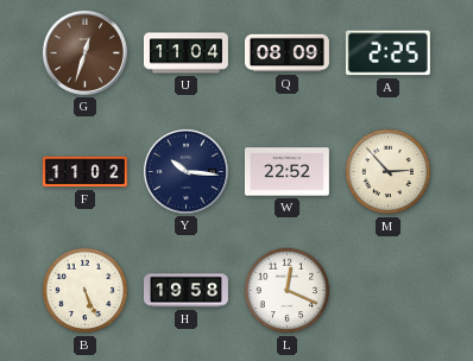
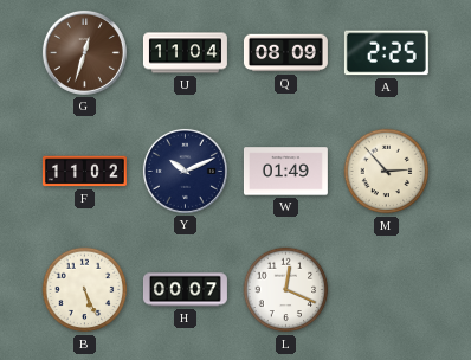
Y: 10:16 -> 10:11
W: 22:52 -> 01:49
H: 19:58 -> 00:07
